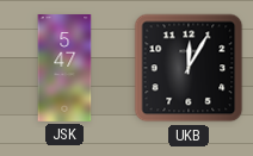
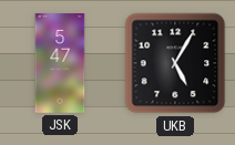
UKB: 12:05 -> 5:05
